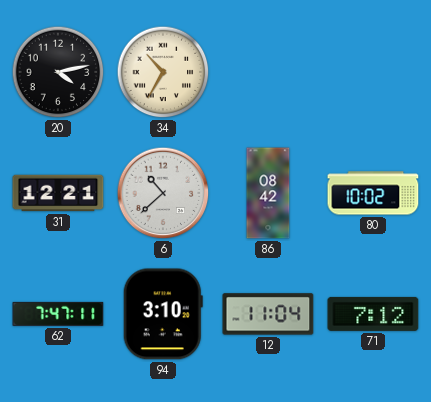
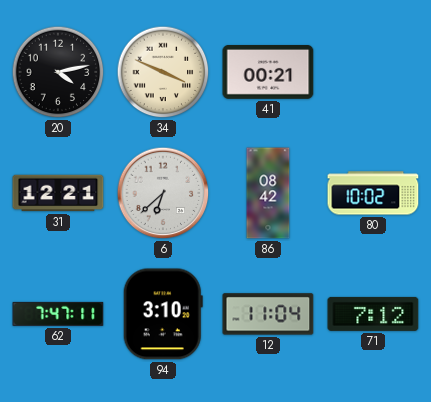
34: 10:35 -> 3:49
41: none -> 00:21
6: 10:38 -> 6:38
